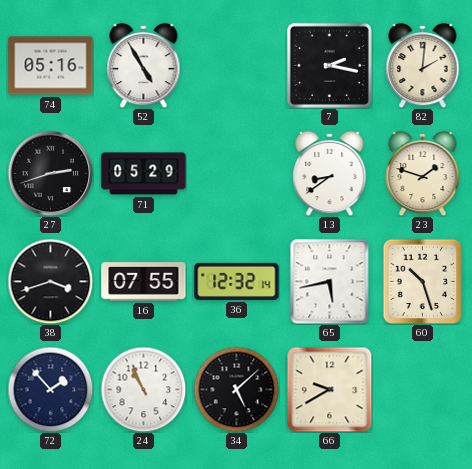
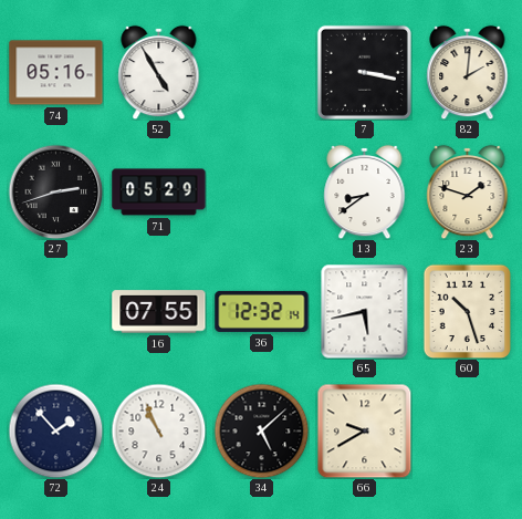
7: 2:17 -> 3:17
38: 3:42 -> none
